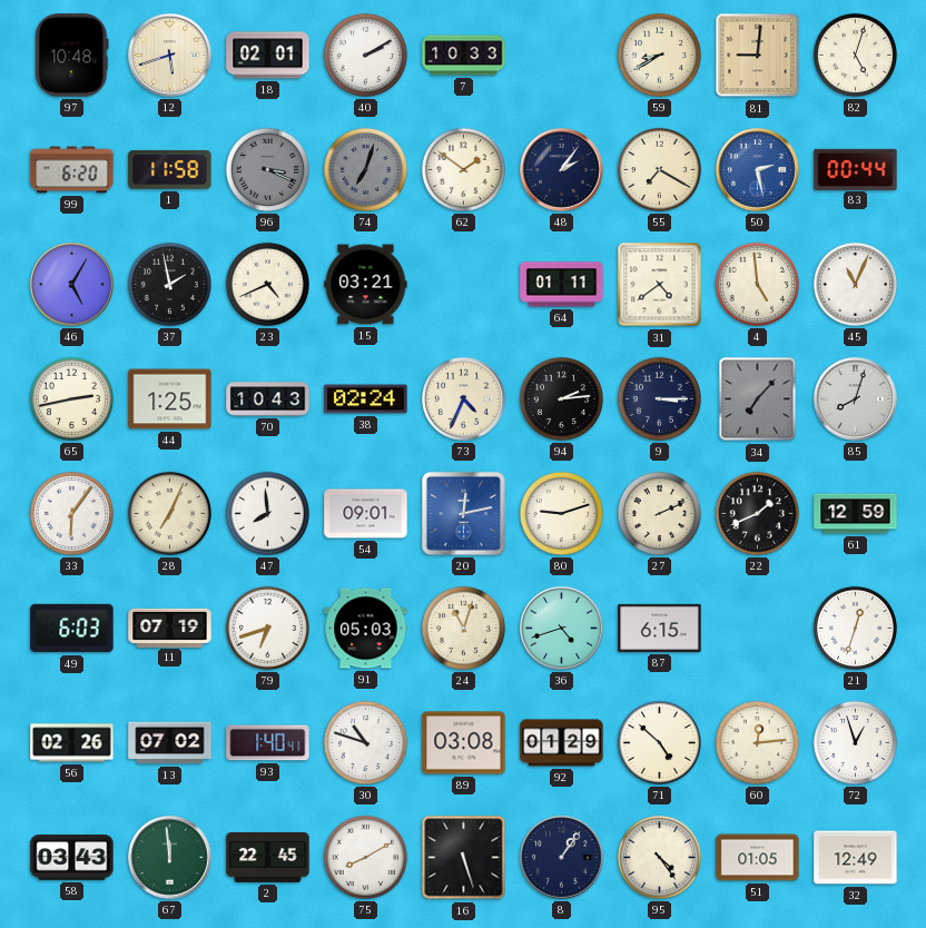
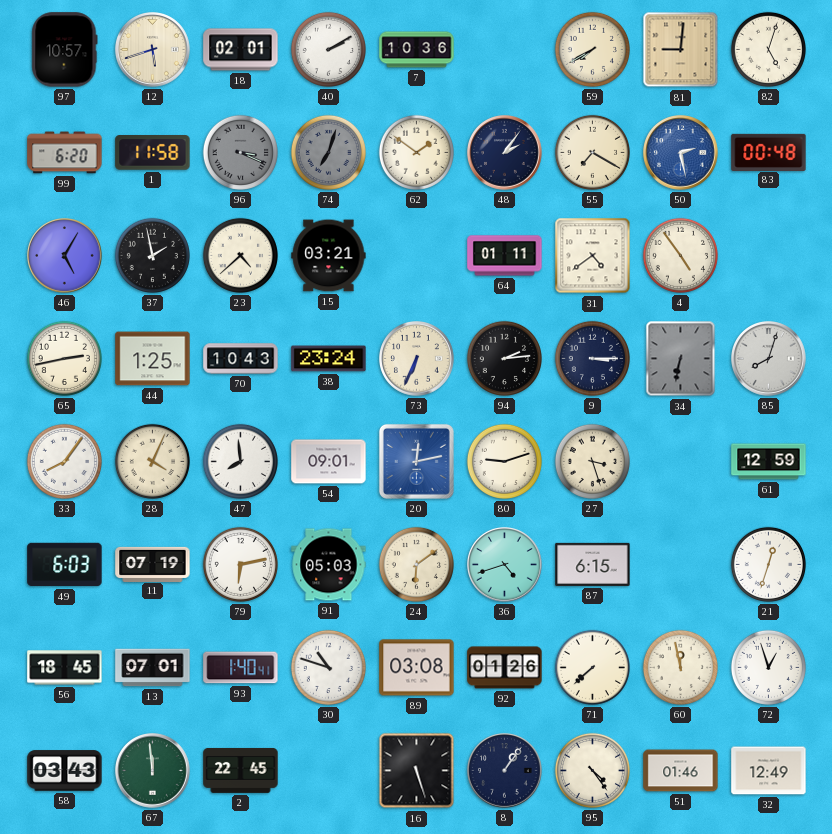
97: 10:48 -> 10:57
7: 10:33 -> 10:36
59: 8:40 -> 7:40
83: 00:44 -> 00:48
23: 4:41 -> 4:38
4: 4:59 -> 4:54
45: 11:04 -> none
38: 02:24 -> 23:24
73: 4:34 -> 6:34
34: 7:07 -> 6:32
33: 6:06 -> 8:06
28: 7:04 -> 4:04
27: 2:11 -> 3:27
22: 1:41 -> none
79: 6:42 -> 6:13
24: 11:03 -> 6:09
56: 02:26 -> 18:45
13: 07:02 -> 07:01
92: 01:29 -> 01:26
71: 4:52 -> 7:38
60: 12:14 -> 11:58
75: 8:10 -> none
51: 01:05 -> 01:46
